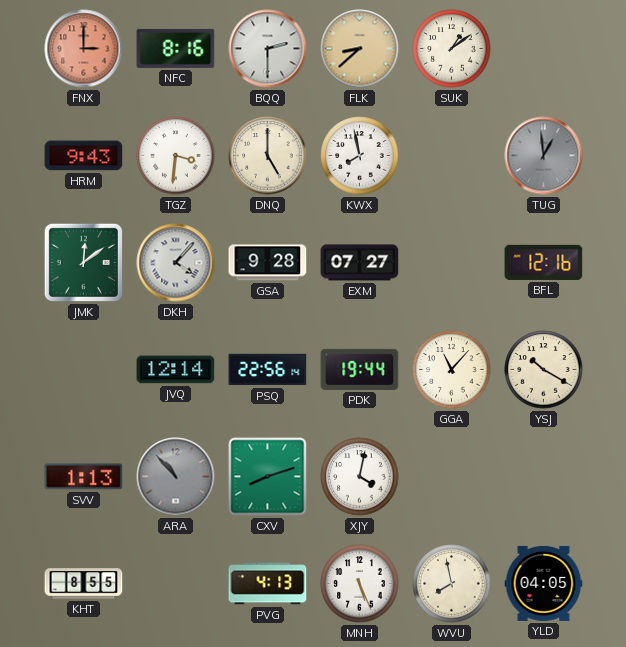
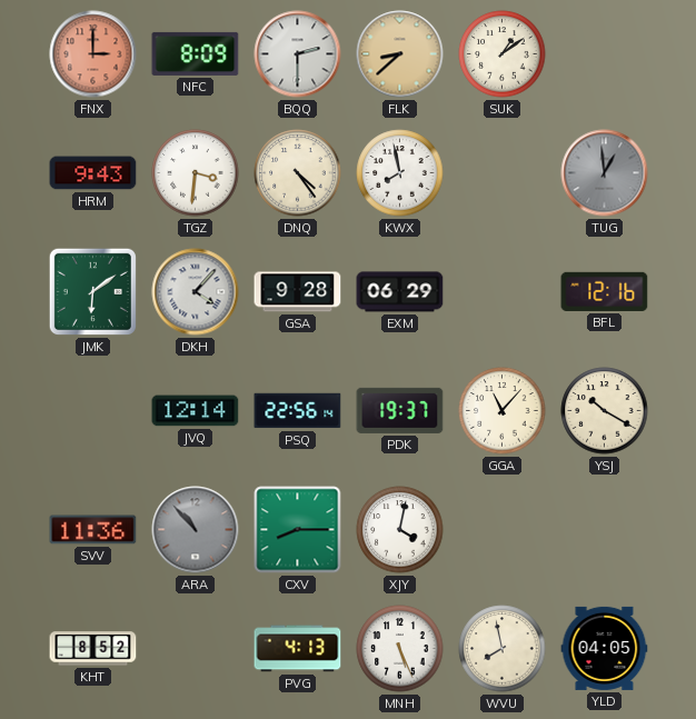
NFC: 8:16 -> 8:09
DNQ: 5:00 -> 4:24
JMK: 12:09 -> 6:09
EXM: 07:27 -> 06:29
PDK: 19:44 -> 19:37
SVV: 1:13 -> 11:36
CXV: 8:12 -> 8:15
KHT: 8:55 -> 8:52
